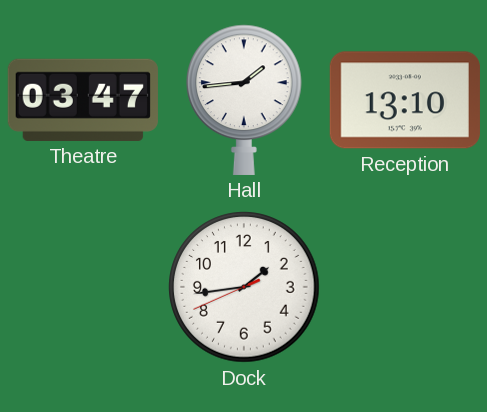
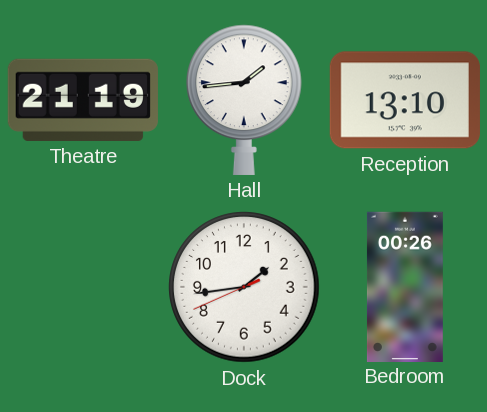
Theatre: 03:47 -> 21:19
Bedroom: none -> 00:26
